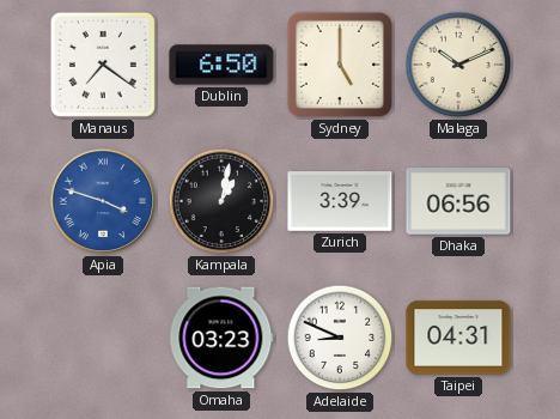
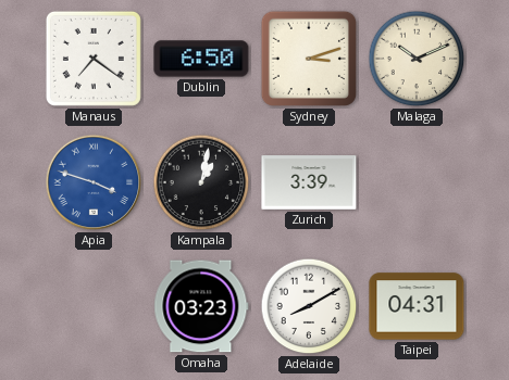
Sydney: 5:00 -> 3:12
Dhaka: 06:56 -> none
Adelaide: 8:49 -> 8:10
